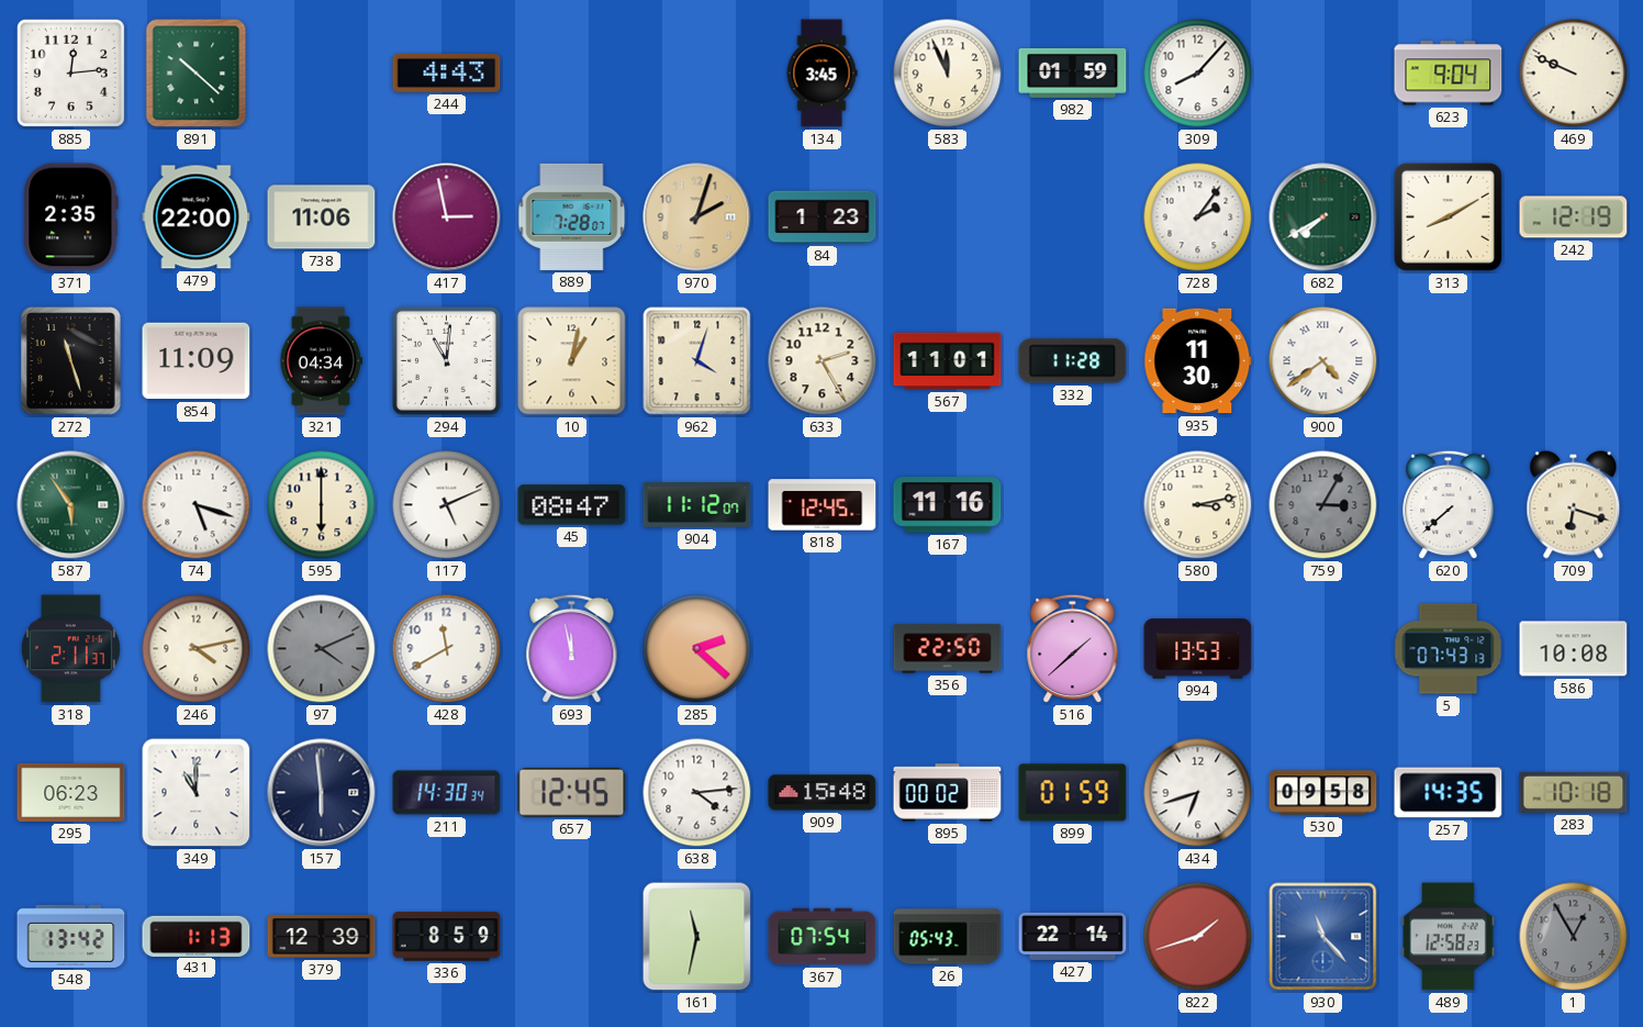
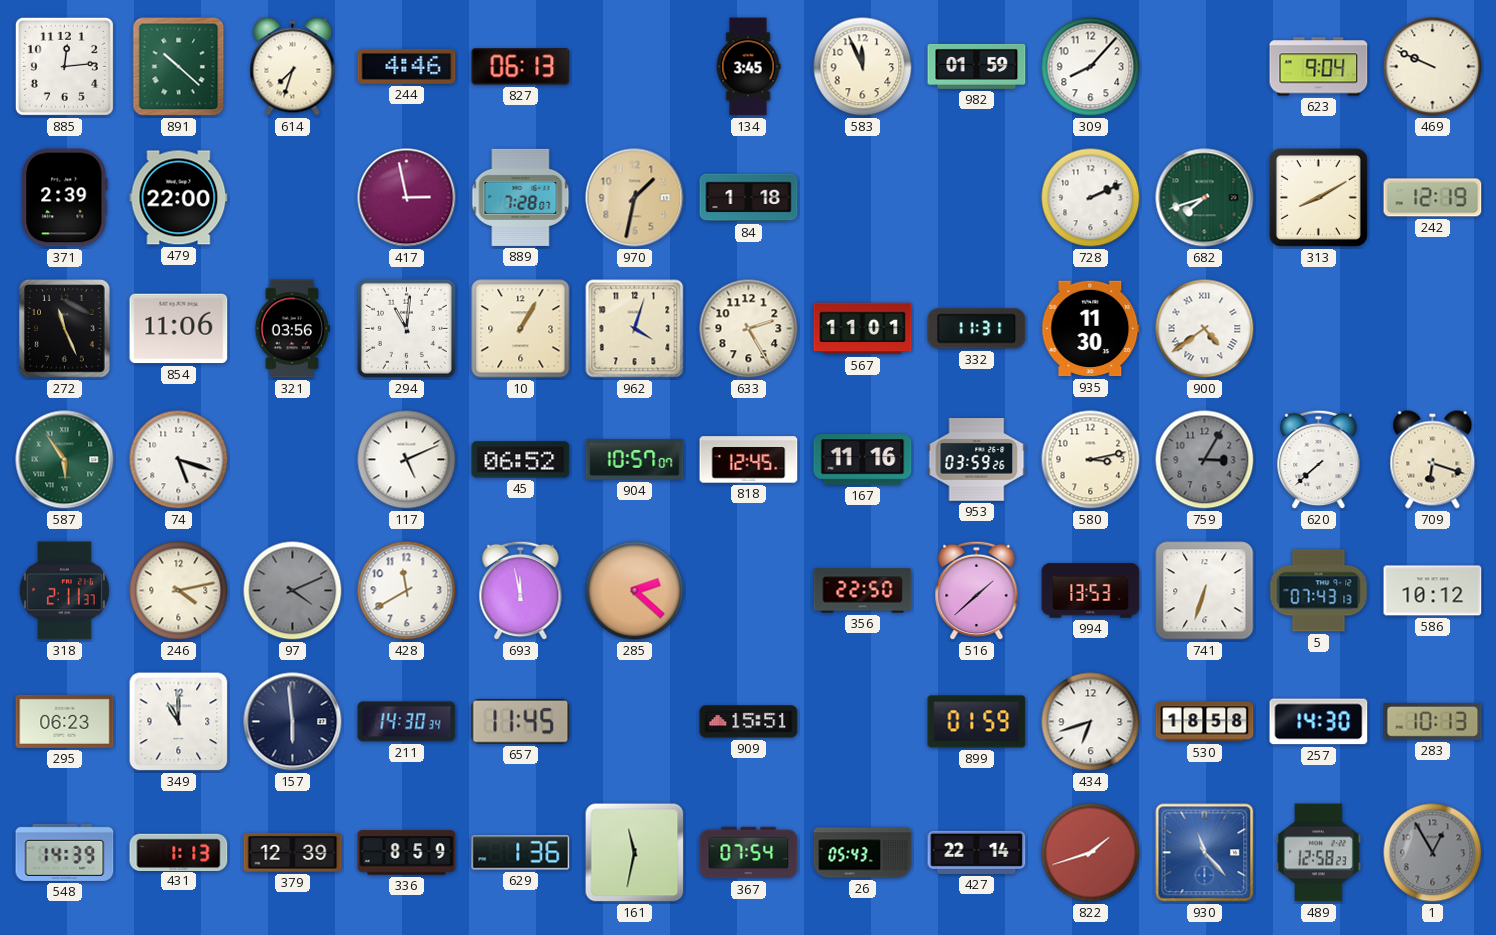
614: none -> 7:33
244: 4:43 -> 4:46
827: none -> 06:13
371: 2:35 -> 2:39
738: 11:06 -> none
970: 2:03 -> 1:32
84: 1:23 -> 1:18
728: 2:06 -> 2:11
682: 7:40 -> 7:42
272: 11:27 -> 11:26
854: 11:09 -> 11:06
321: 04:34 -> 03:56
10: 1:02 -> 1:05
332: 11:28 -> 11:31
595: 6:00 -> none
45: 08:47 -> 06:52
904: 11:12 -> 10:57
953: none -> 03:59
741: none -> 6:33
586: 10:08 -> 10:12
657: 12:45 -> 11:45
638: 4:14 -> none
909: 15:48 -> 15:51
895: 00:02 -> none
530: 09:58 -> 18:58
257: 14:35 -> 14:30
283: 10:18 -> 10:13
548: 13:42 -> 14:39
629: none -> 1:36
